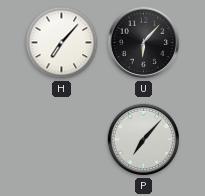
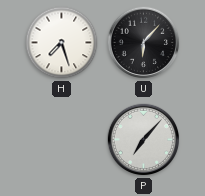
H: 7:07 -> 7:27
